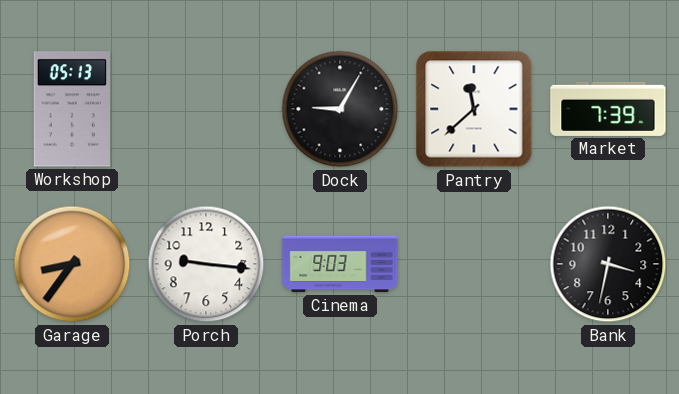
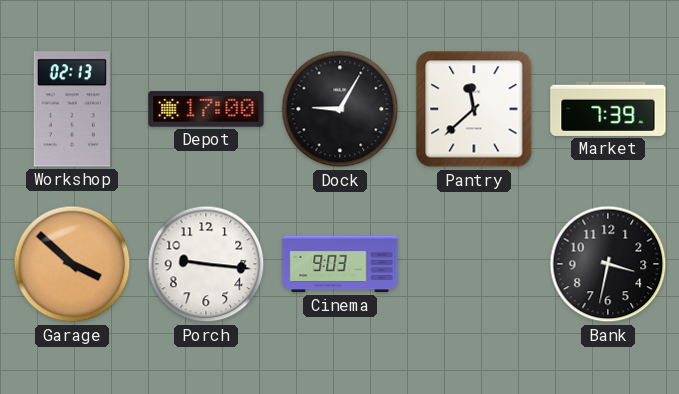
Workshop: 05:13 -> 02:13
Depot: none -> 17:00
Garage: 8:36 -> 3:52
